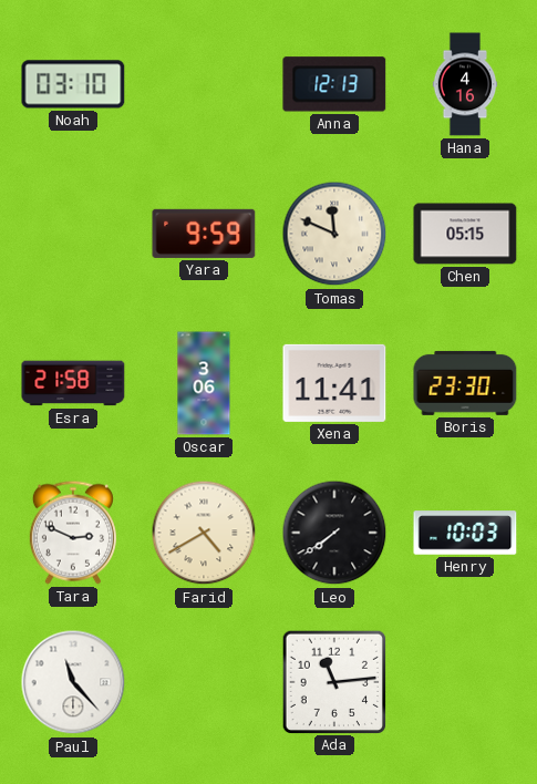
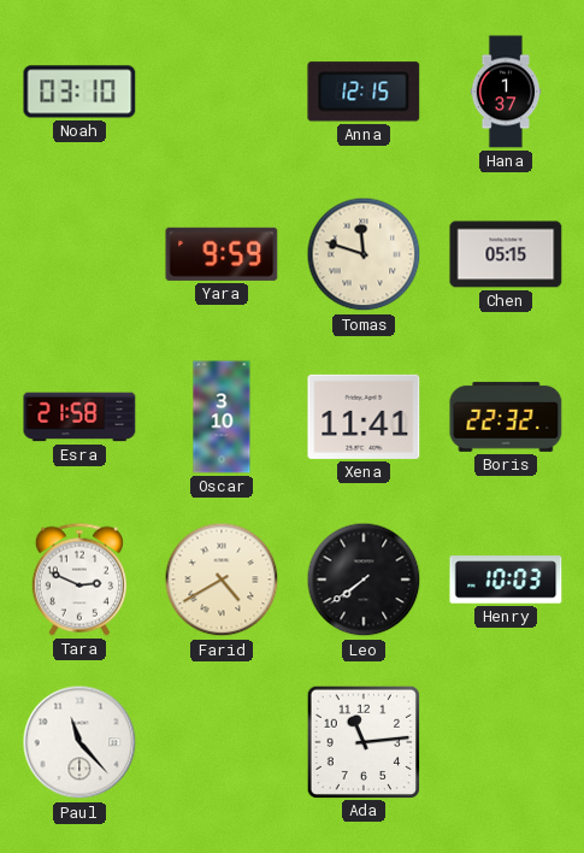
Anna: 12:13 -> 12:15
Hana: 4:16 -> 1:37
Tomas: 11:49 -> 11:48
Oscar: 3:06 -> 3:10
Boris: 23:30 -> 22:32
